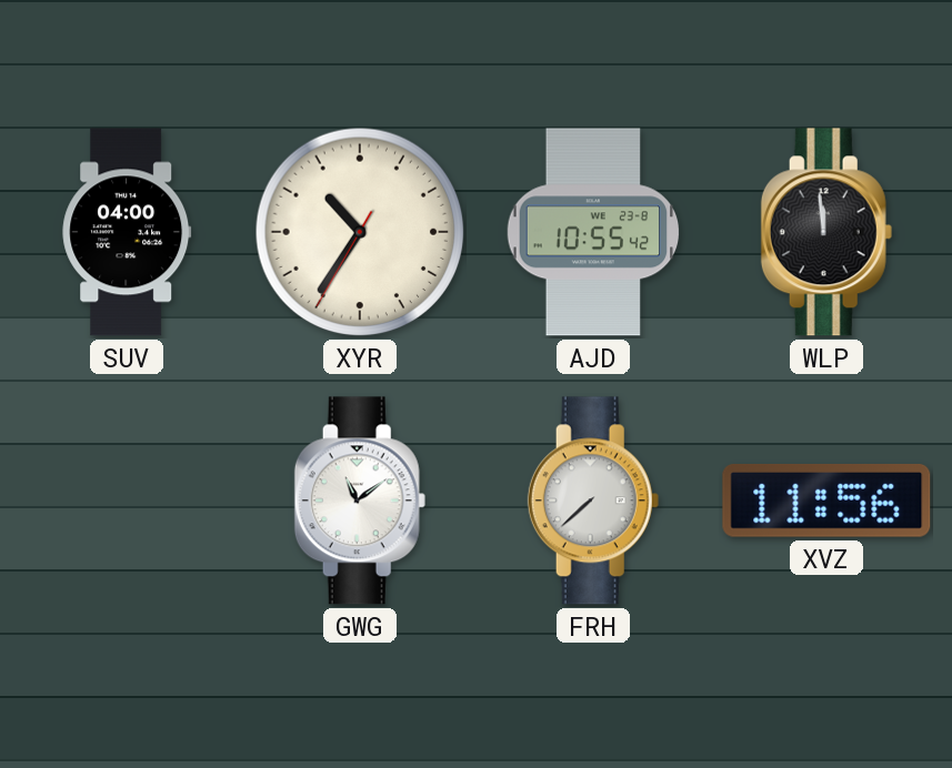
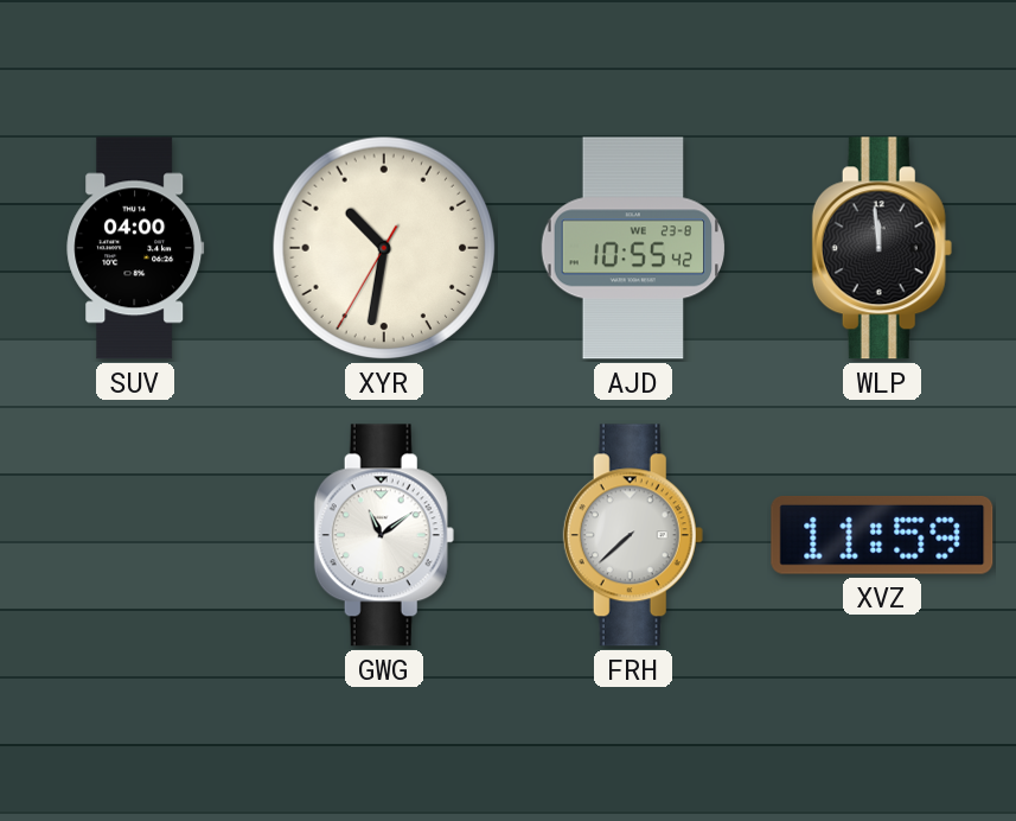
XYR: 10:35 -> 10:31
XVZ: 11:56 -> 11:59
